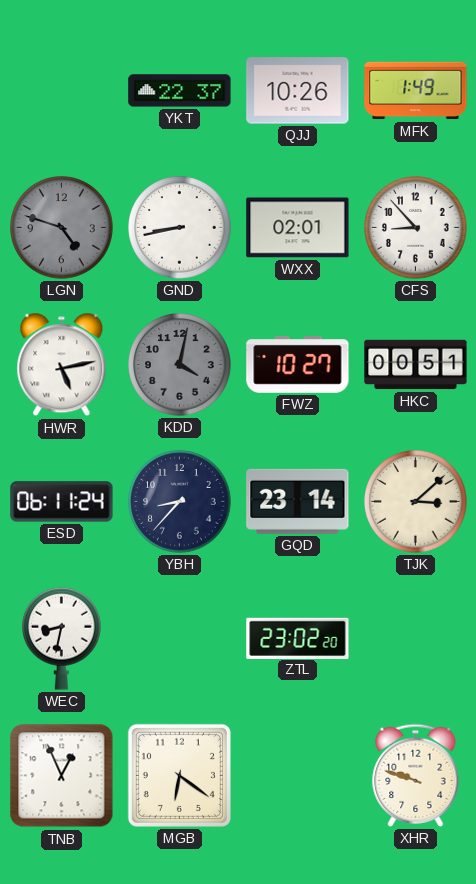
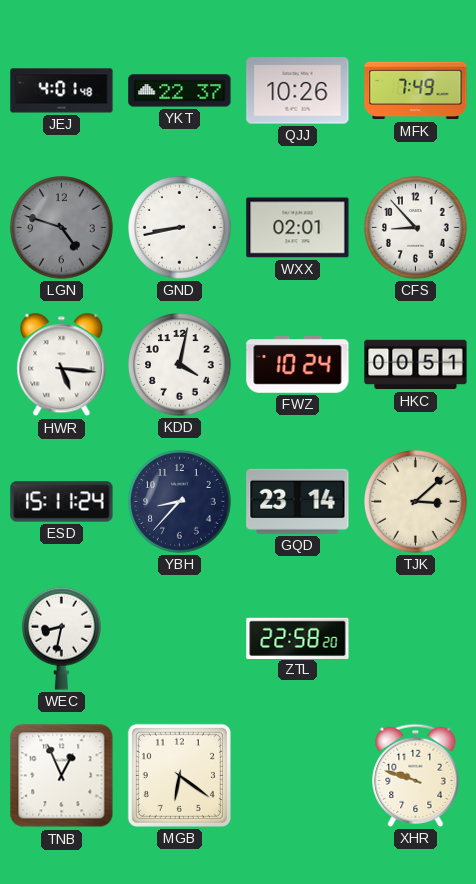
JEJ: none -> 4:01
MFK: 1:49 -> 7:49
HWR: 5:13 -> 5:16
KDD dial: grey -> white
FWZ: 10:27 -> 10:24
ESD: 06:11 -> 15:11
ZTL: 23:02 -> 22:58
